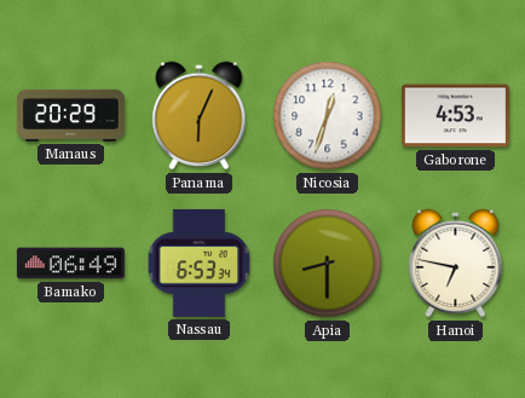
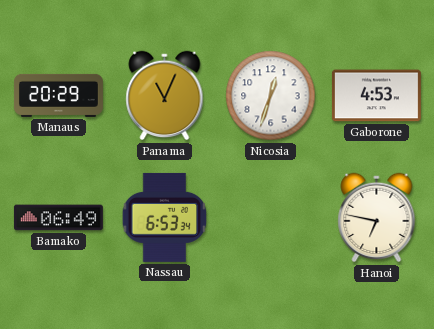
Panama: 6:04 -> 11:04
Apia: 8:30 -> none
